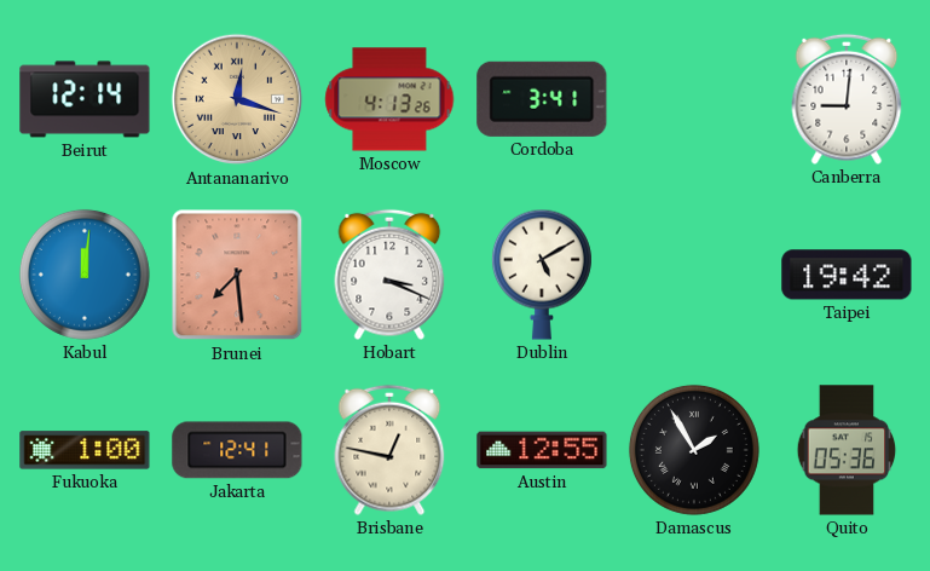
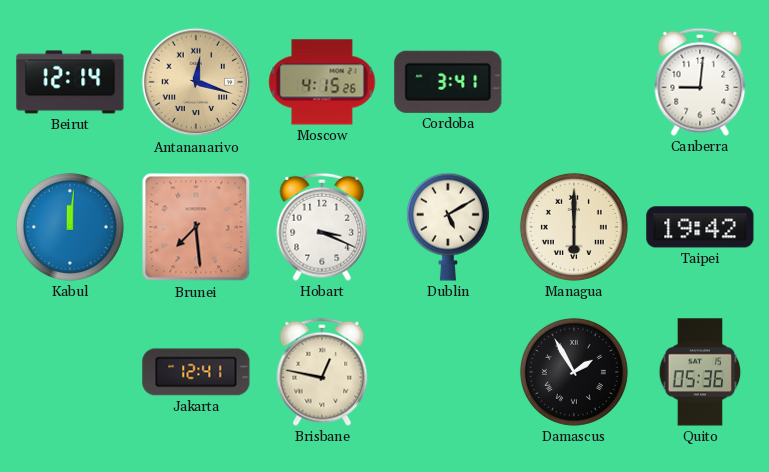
Moscow: 4:13 -> 4:15
Managua: none -> 6:00
Fukuoka: 1:00 -> none
Austin: 12:55 -> none
